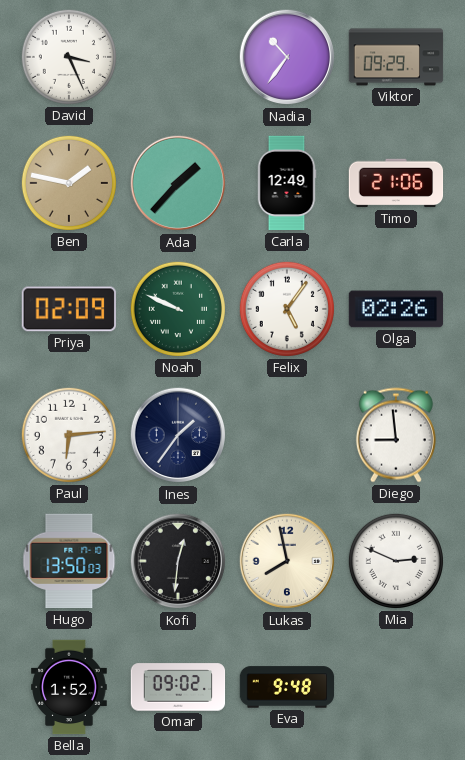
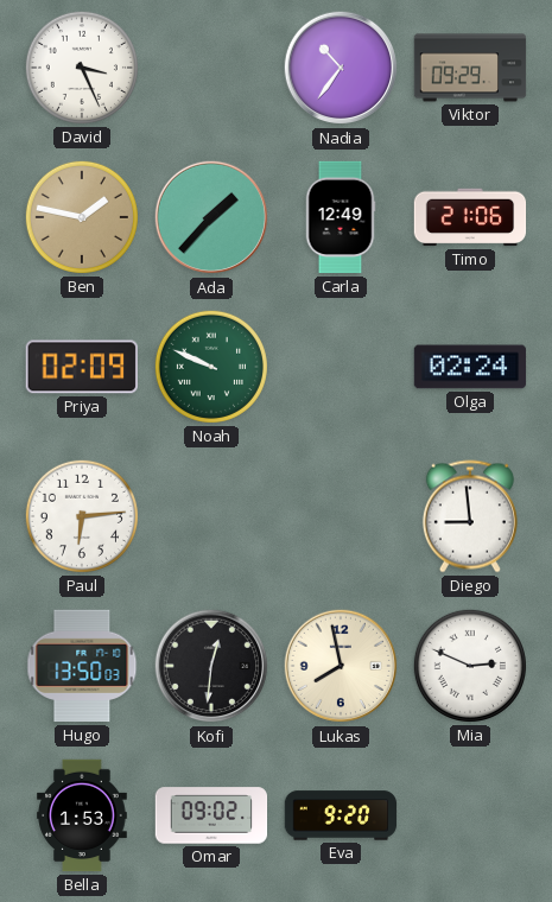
Felix: 5:06 -> none
Olga: 02:26 -> 02:24
Ines: 1:36 -> none
Bella: 1:52 -> 1:53
Eva: 9:48 -> 9:20
